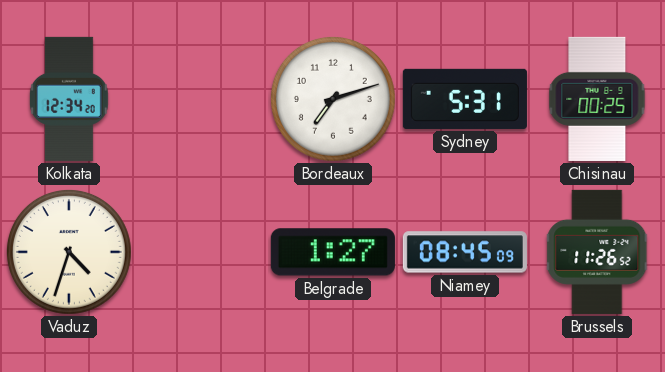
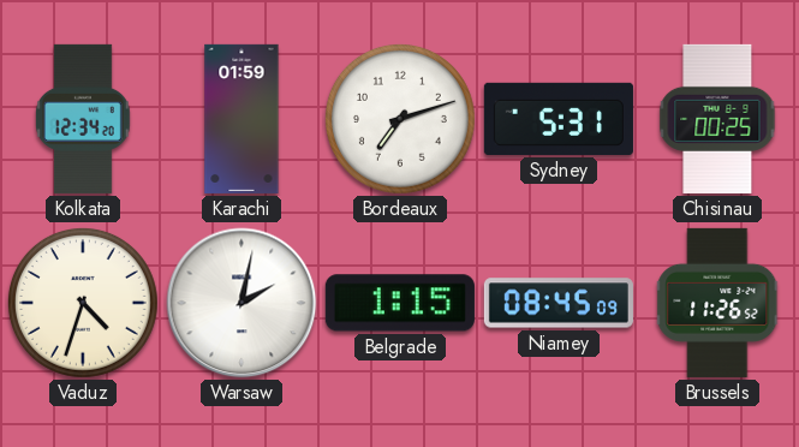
Karachi: none -> 01:59
Warsaw: none -> 2:02
Belgrade: 1:27 -> 1:15
